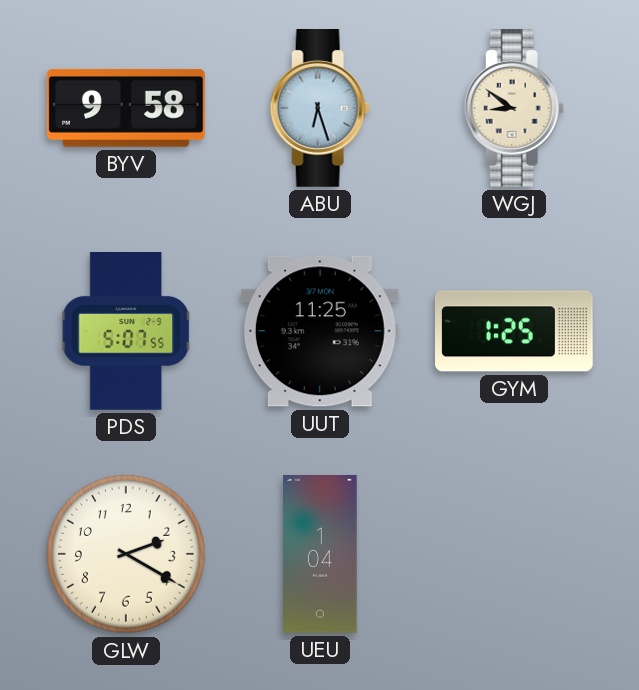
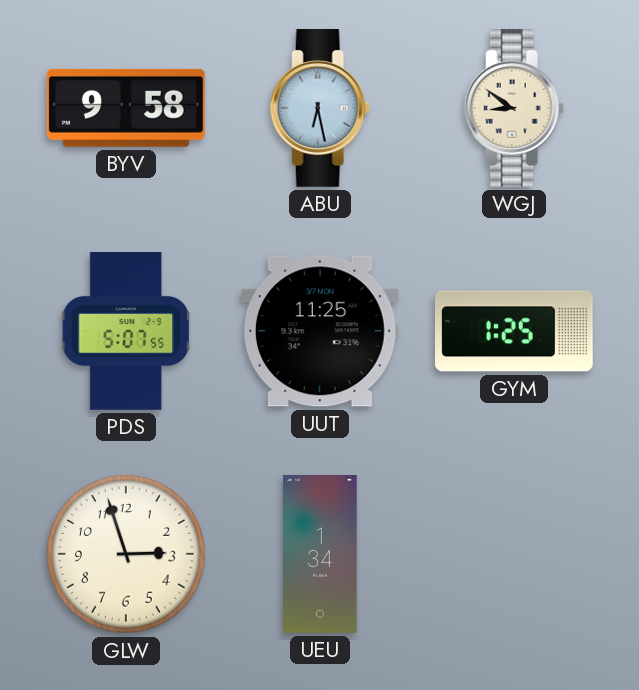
ABU: 6:27 -> 6:28
GLW: 2:20 -> 2:57
UEU: 1:04 -> 1:34
